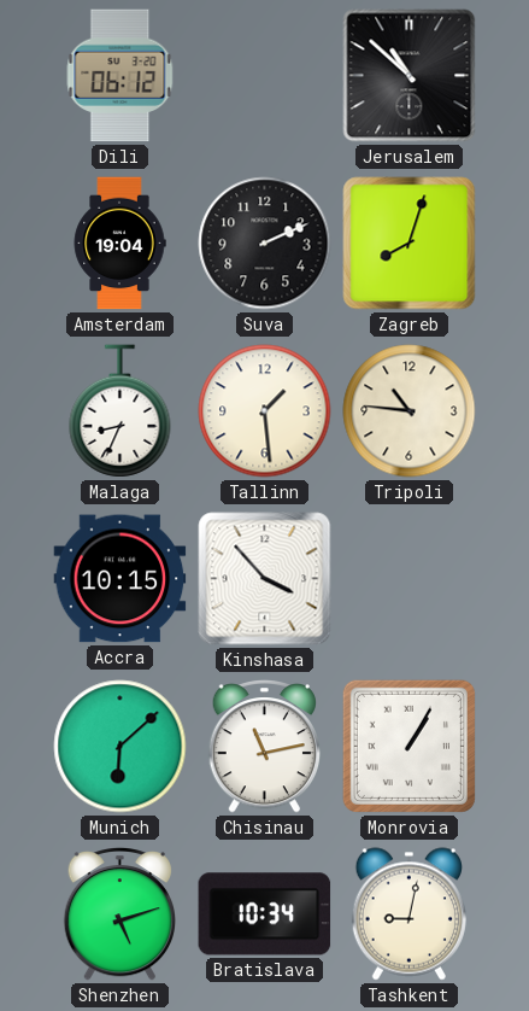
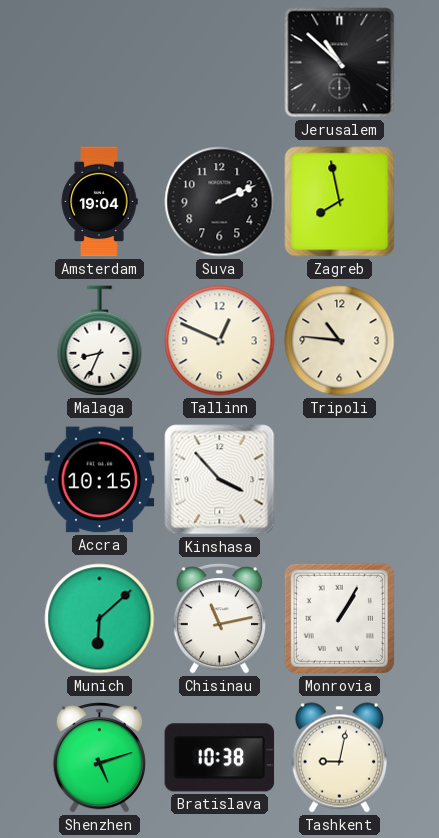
Dili: 06:12 -> none
Zagreb: 8:03 -> 7:58
Tallinn: 1:29 -> 12:49
Bratislava: 10:34 -> 10:38
